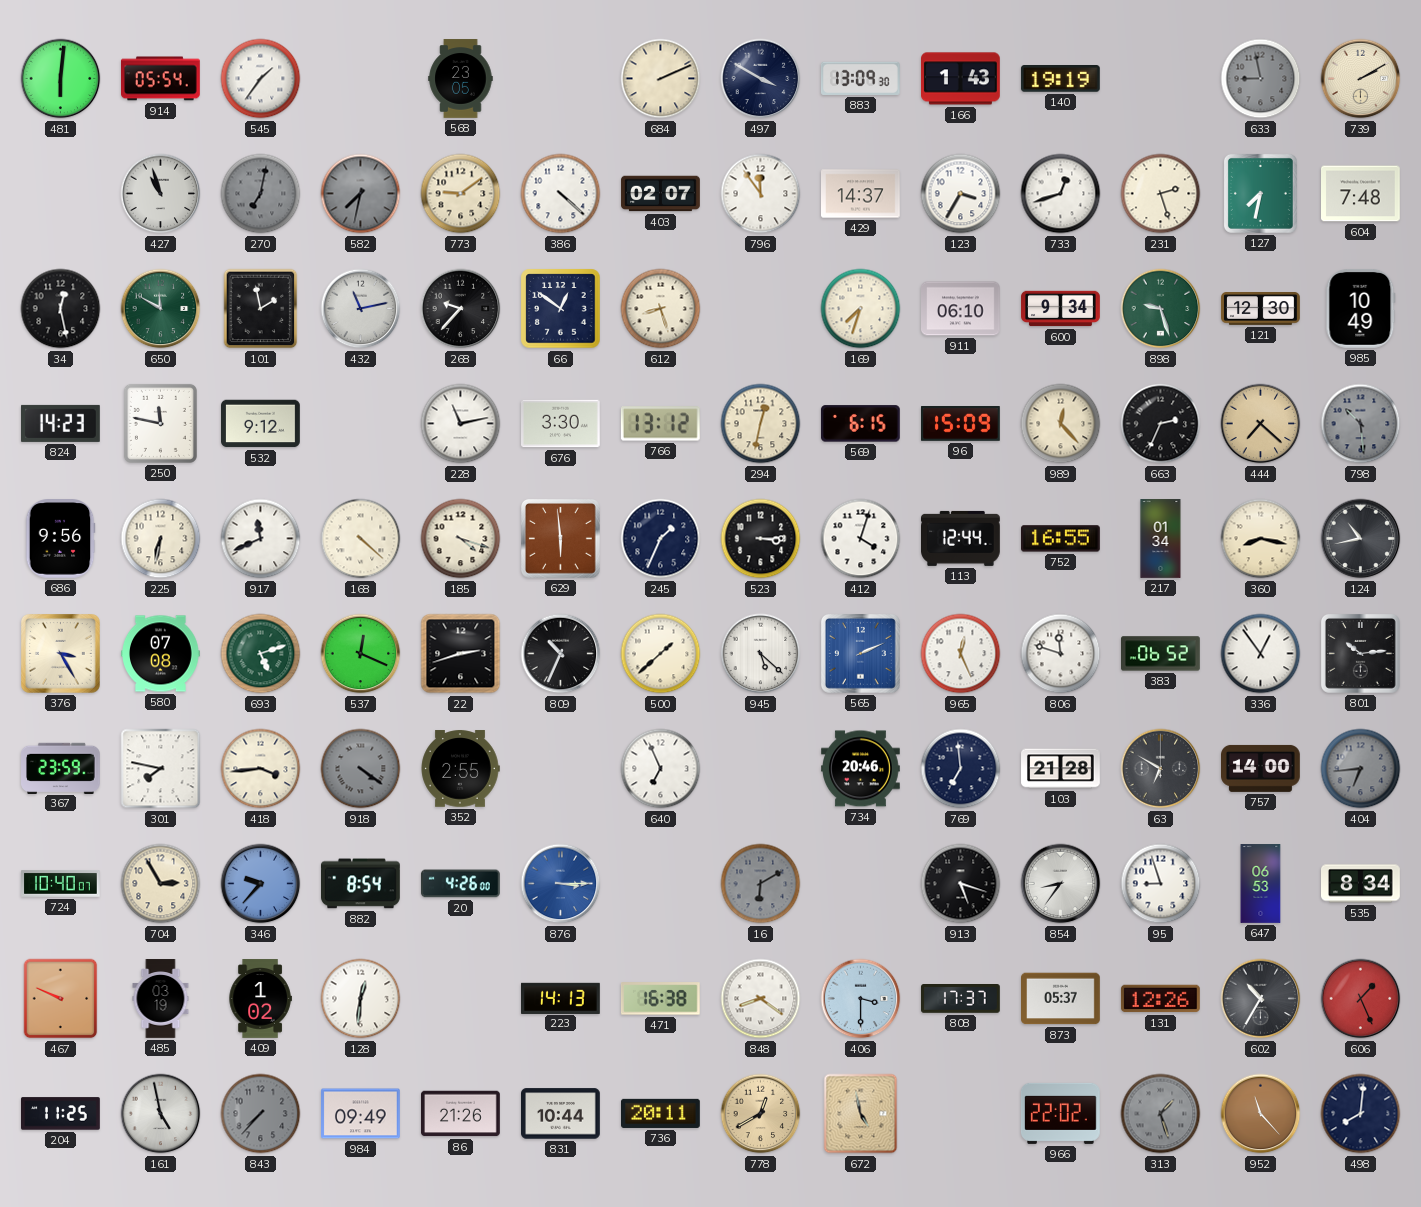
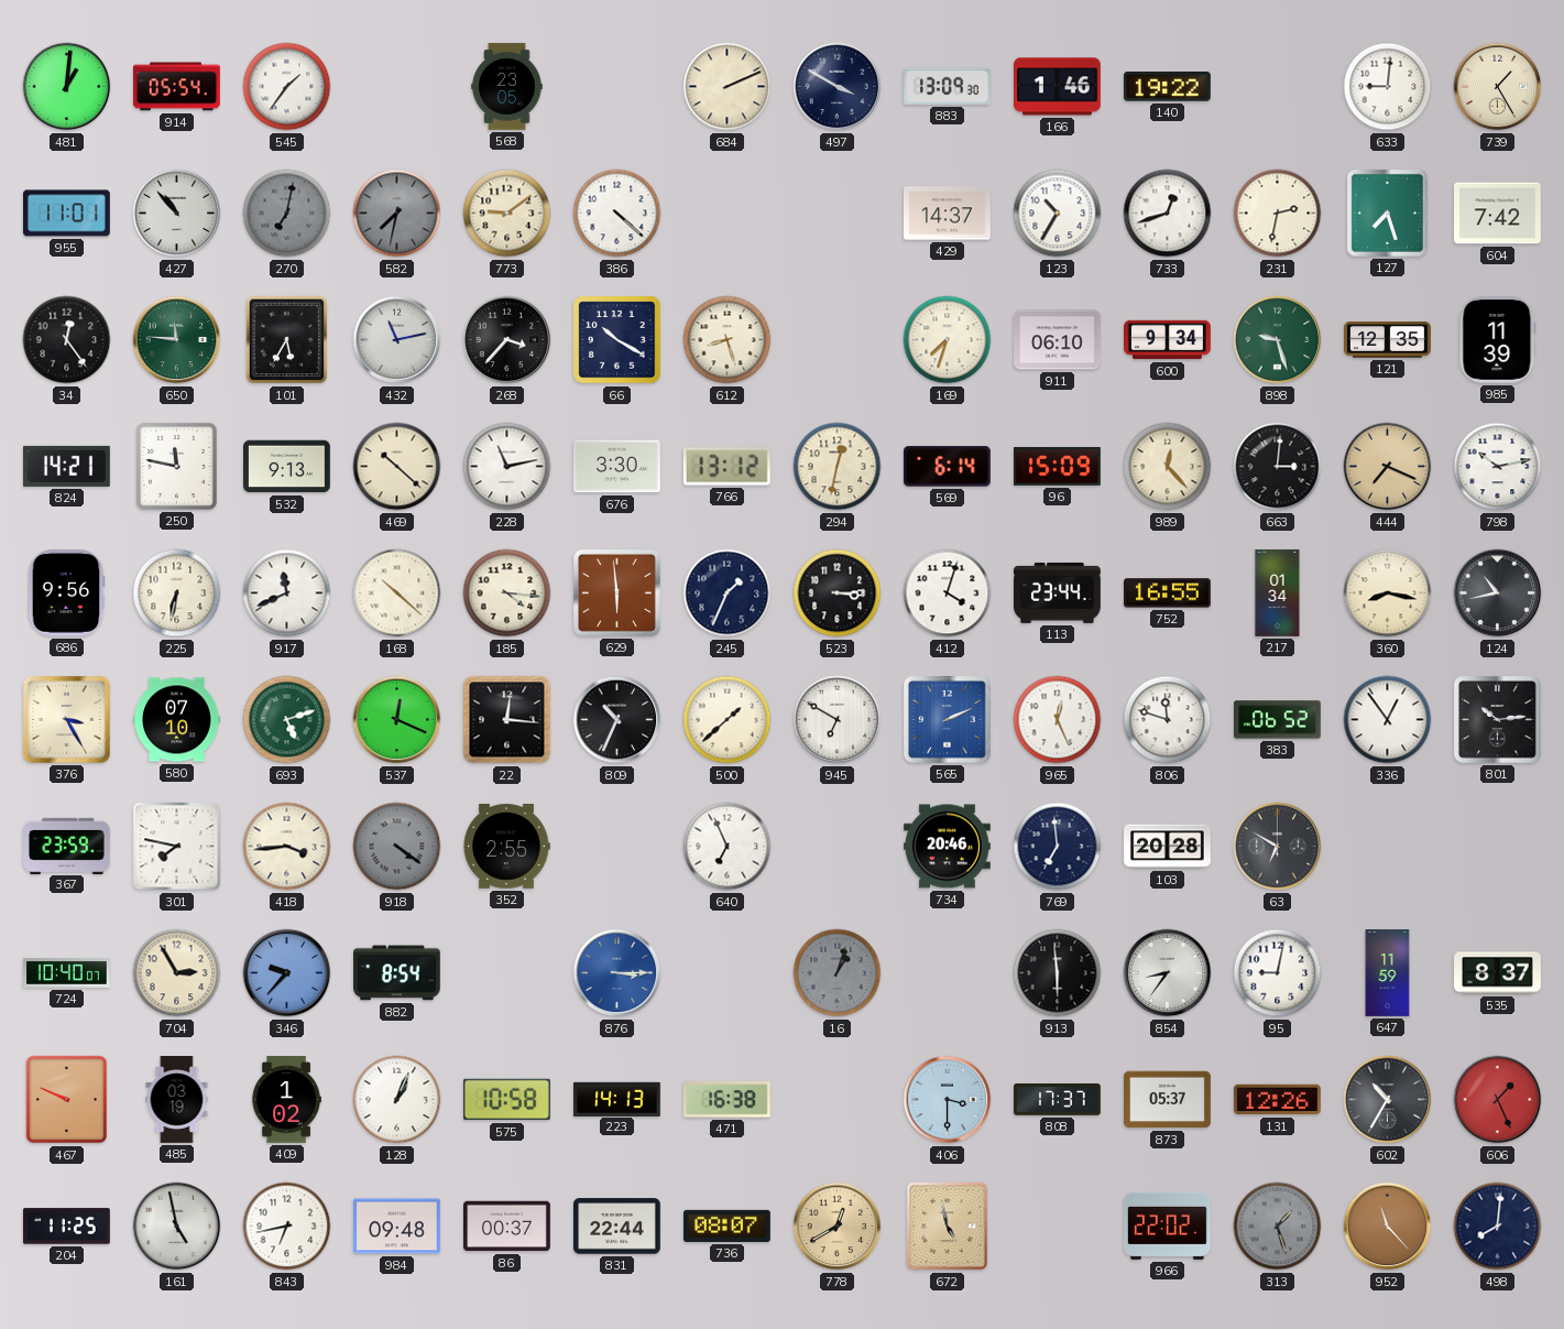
481: 6:01 -> 1:01
166: 1:43 -> 1:46
140: 19:19 -> 19:22
633: 8:58 -> 9:01
633 dial: grey -> white
739: 2:10 -> 1:25
955: none -> 11:01
427: 10:57 -> 10:53
403: 02:07 -> none
796: 11:54 -> none
123: 3:35 -> 10:35
231: 2:27 -> 2:32
127: 7:32 -> 7:27
604: 7:48 -> 7:42
34: 12:28 -> 12:24
650: 11:50 -> 11:46
101: 1:58 -> 5:35
268: 9:37 -> 3:37
66: 12:51 -> 10:20
121: 12:30 -> 12:35
985: 10:49 -> 11:39
824: 14:23 -> 14:21
532: 9:12 -> 9:13
469: none -> 10:22
569: 6:15 -> 6:14
663: 2:34 -> 3:01
444: 7:22 -> 7:19
798: 10:29 -> 10:13
798 dial: grey -> white
168: 4:22 -> 10:22
185: 4:18 -> 4:16
113: 12:44 -> 23:44
580: 07:08 -> 07:10
22: 2:42 -> 12:16
945: 5:22 -> 6:50
103: 21:28 -> 20:28
757: 14:00 -> none
404: 6:44 -> none
20: 4:26 -> none
16: 6:10 -> 1:03
913: 5:18 -> 5:59
95: 8:57 -> 9:02
647: 06:53 -> 11:59
535: 8:34 -> 8:37
128: 12:31 -> 1:04
575: none -> 10:58
848: 8:21 -> none
843: 7:37 -> 6:43
843 dial: grey -> white
984: 09:49 -> 09:48
86: 21:26 -> 00:37
831: 10:44 -> 22:44
736: 20:11 -> 08:07
